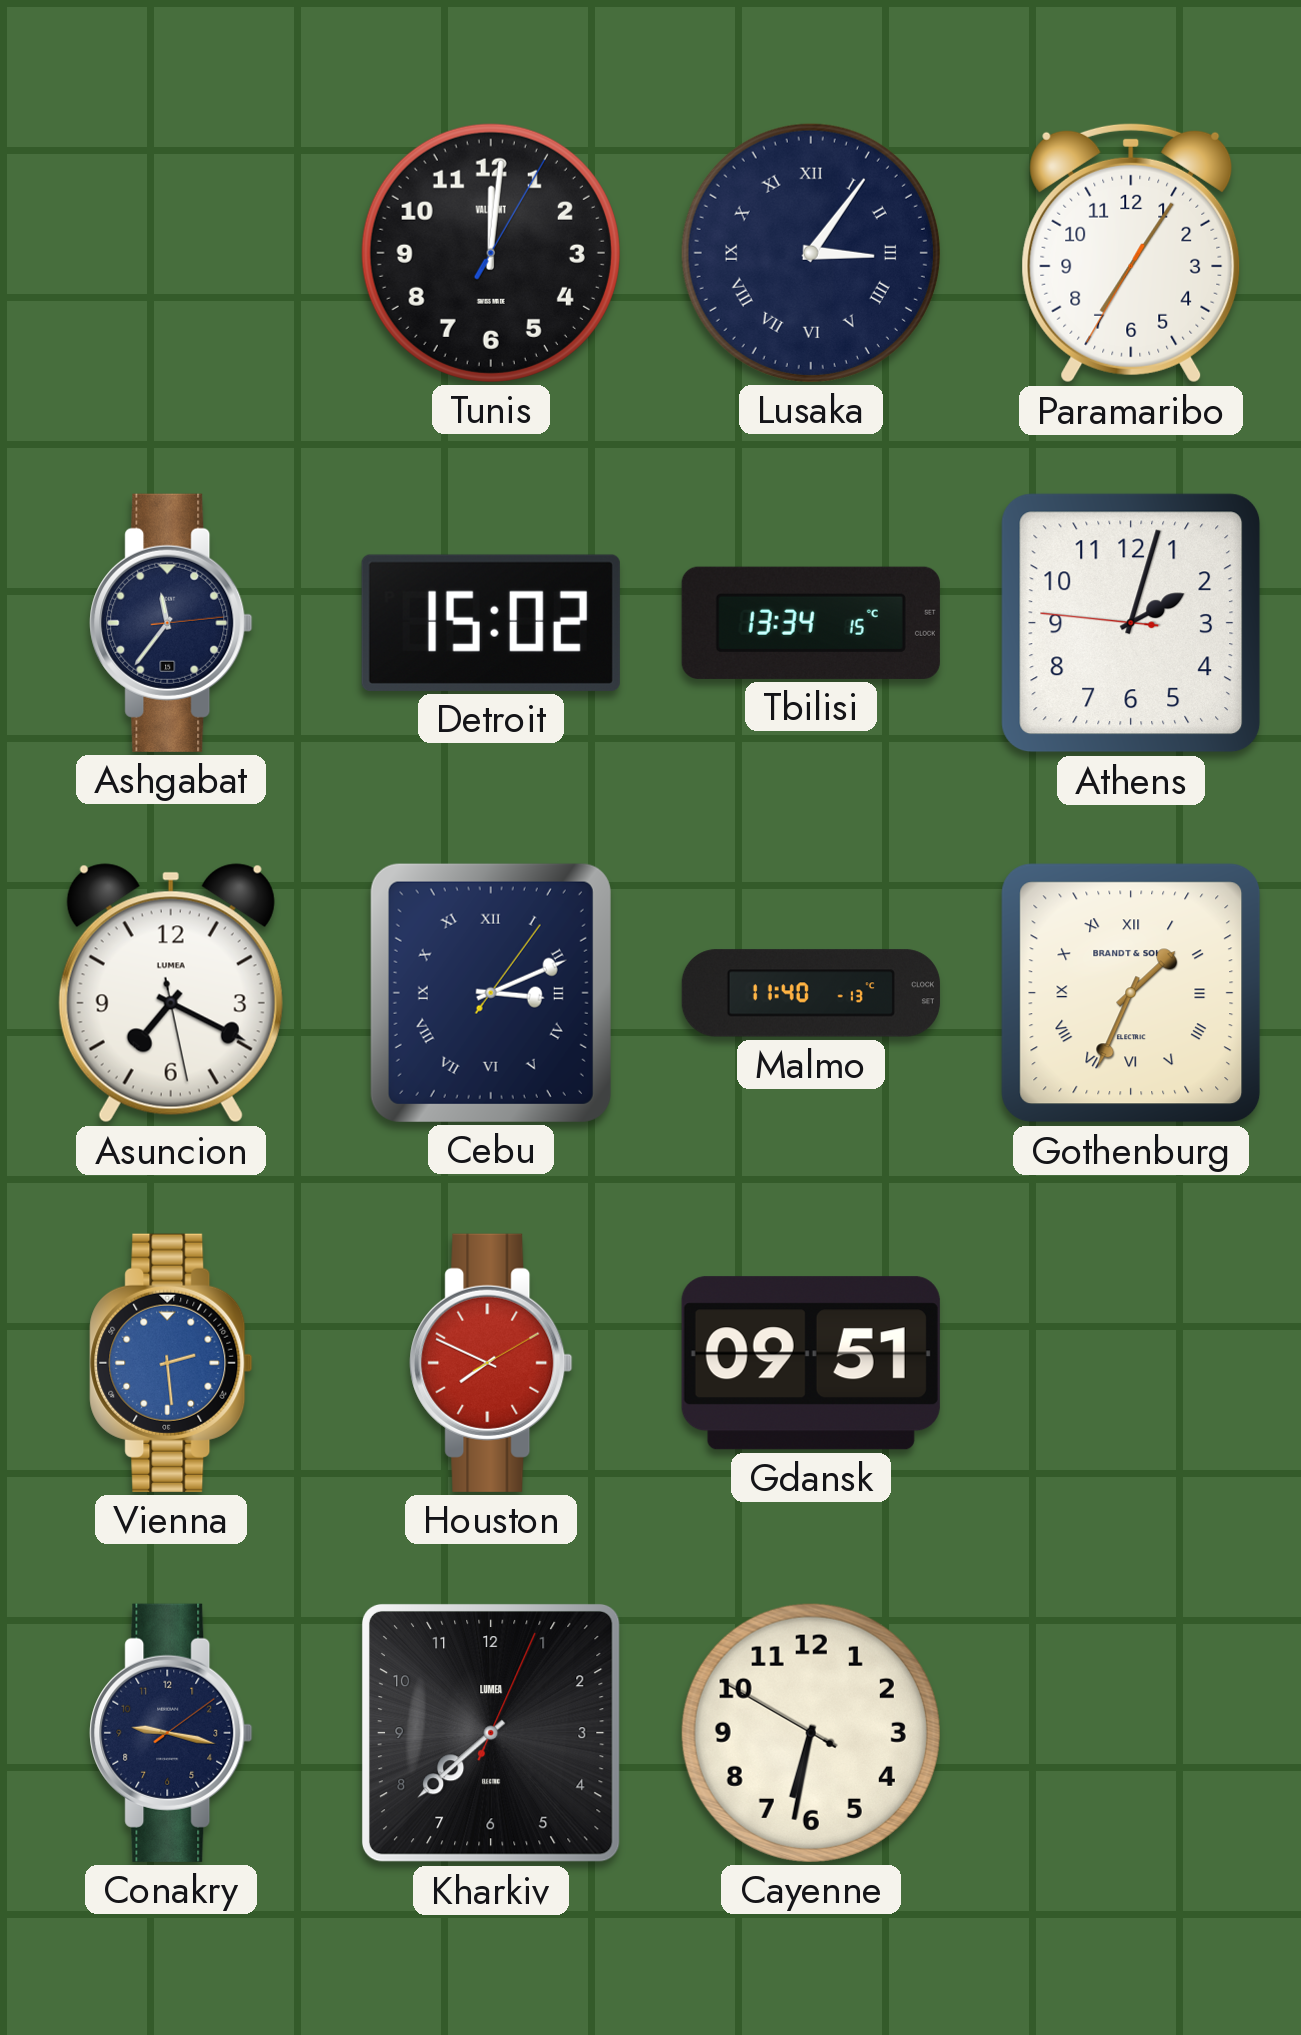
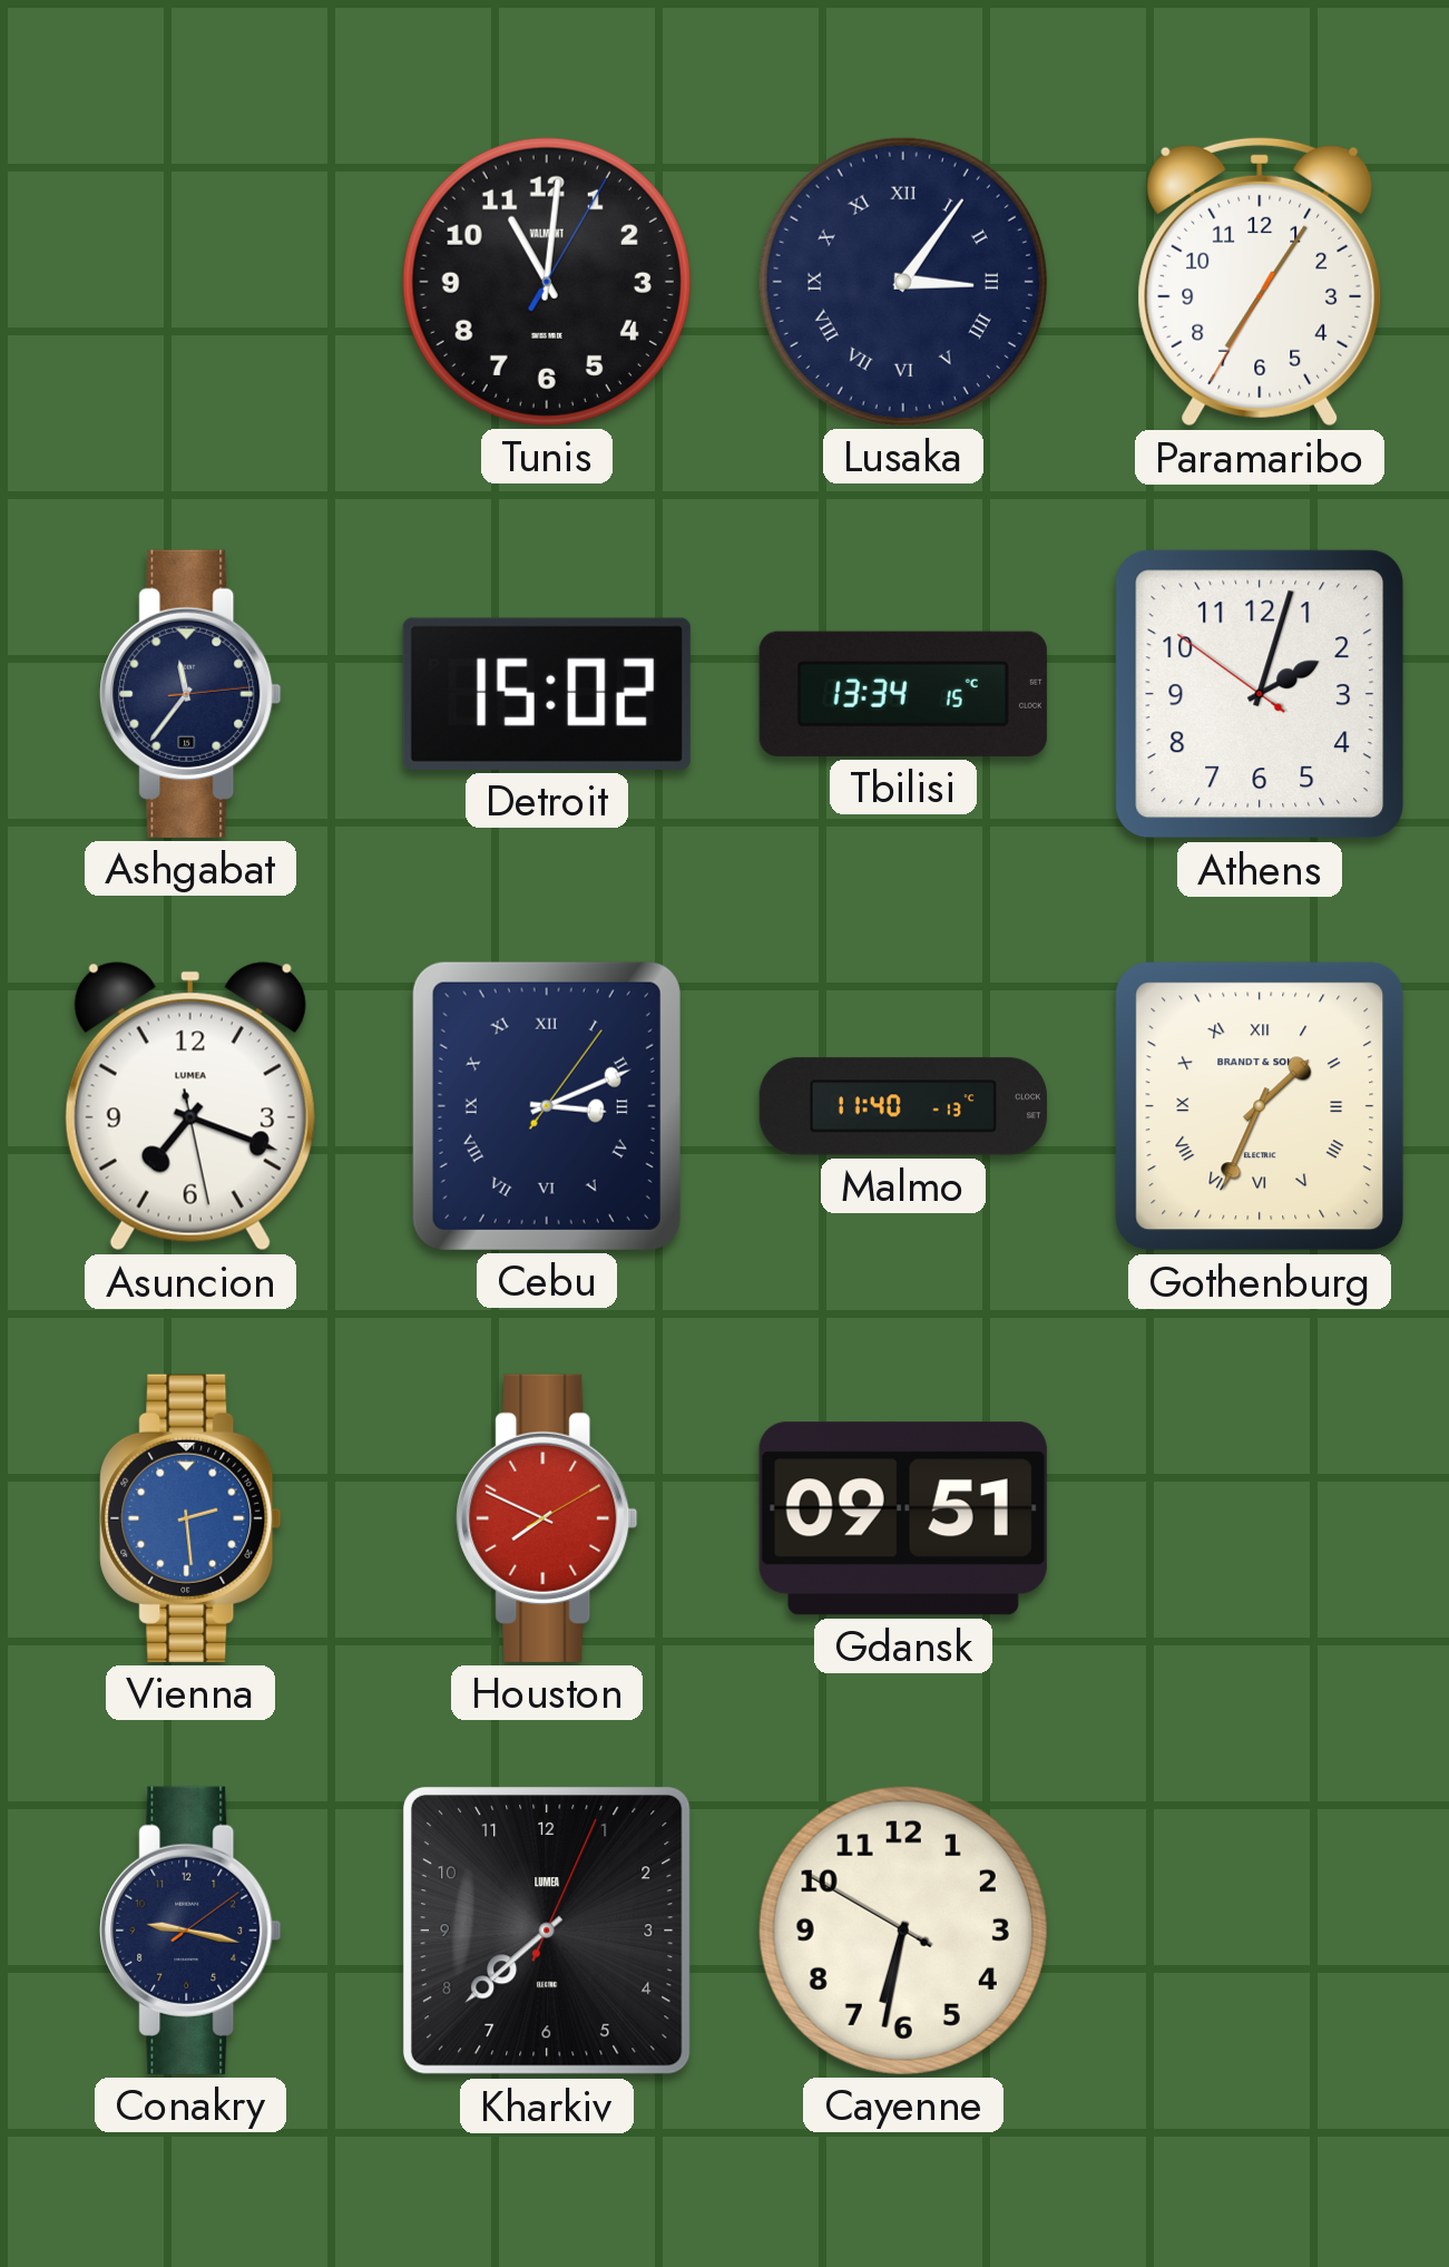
Tunis: 12:01 -> 11:01
Athens: 2:02:46 -> 2:02:51
Asuncion: 7:19 -> 7:18
